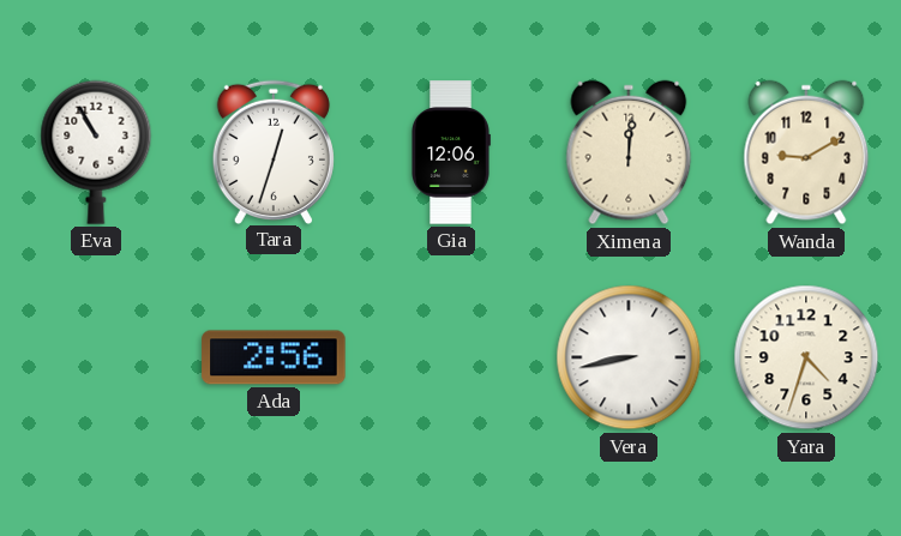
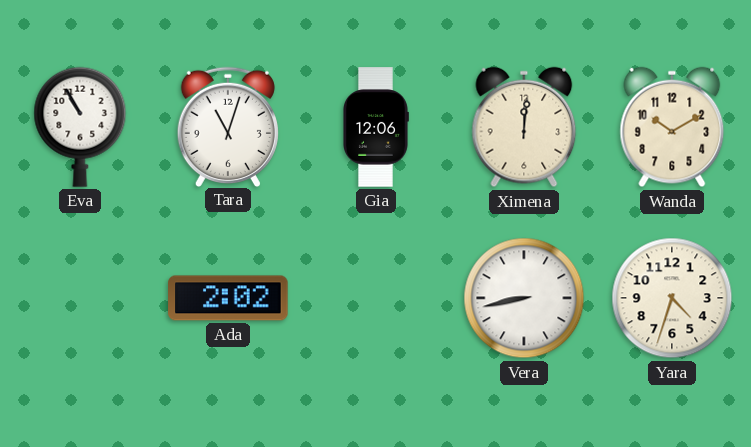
Tara: 12:33 -> 11:03
Wanda: 9:10 -> 10:10
Ada: 2:56 -> 2:02
